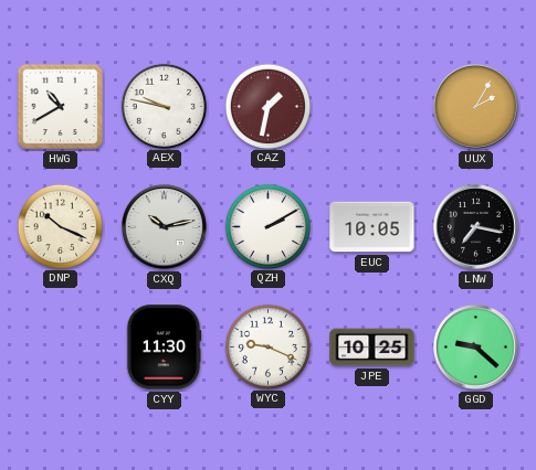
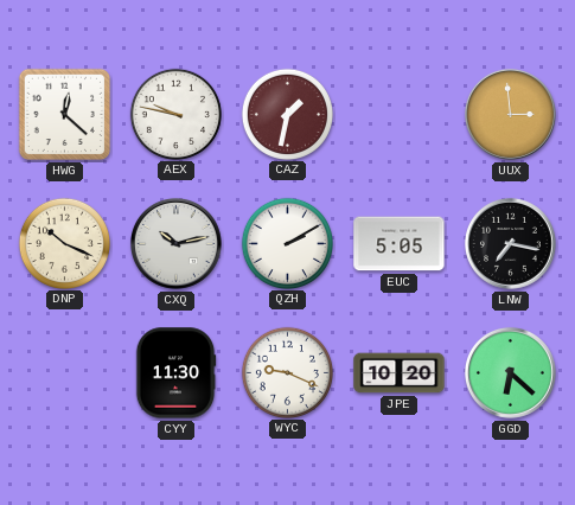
HWG: 10:40 -> 12:22
UUX: 2:05 -> 2:59
EUC: 10:05 -> 5:05
JPE: 10:25 -> 10:20
GGD: 9:22 -> 6:22
